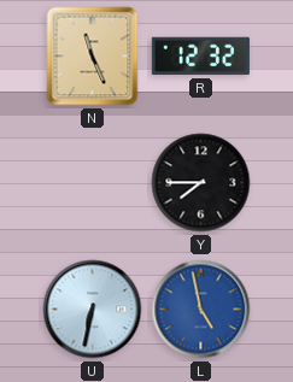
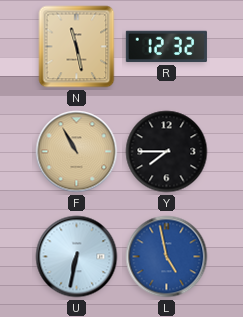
N: 11:26 -> 11:28
F: none -> 10:55
